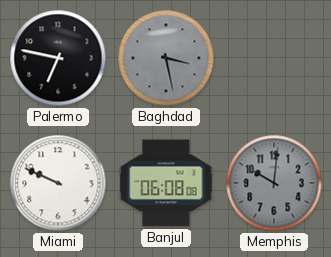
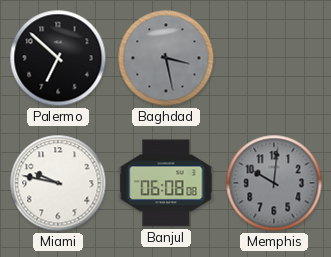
Palermo: 6:47 -> 6:52
Miami: 9:49 -> 9:47
